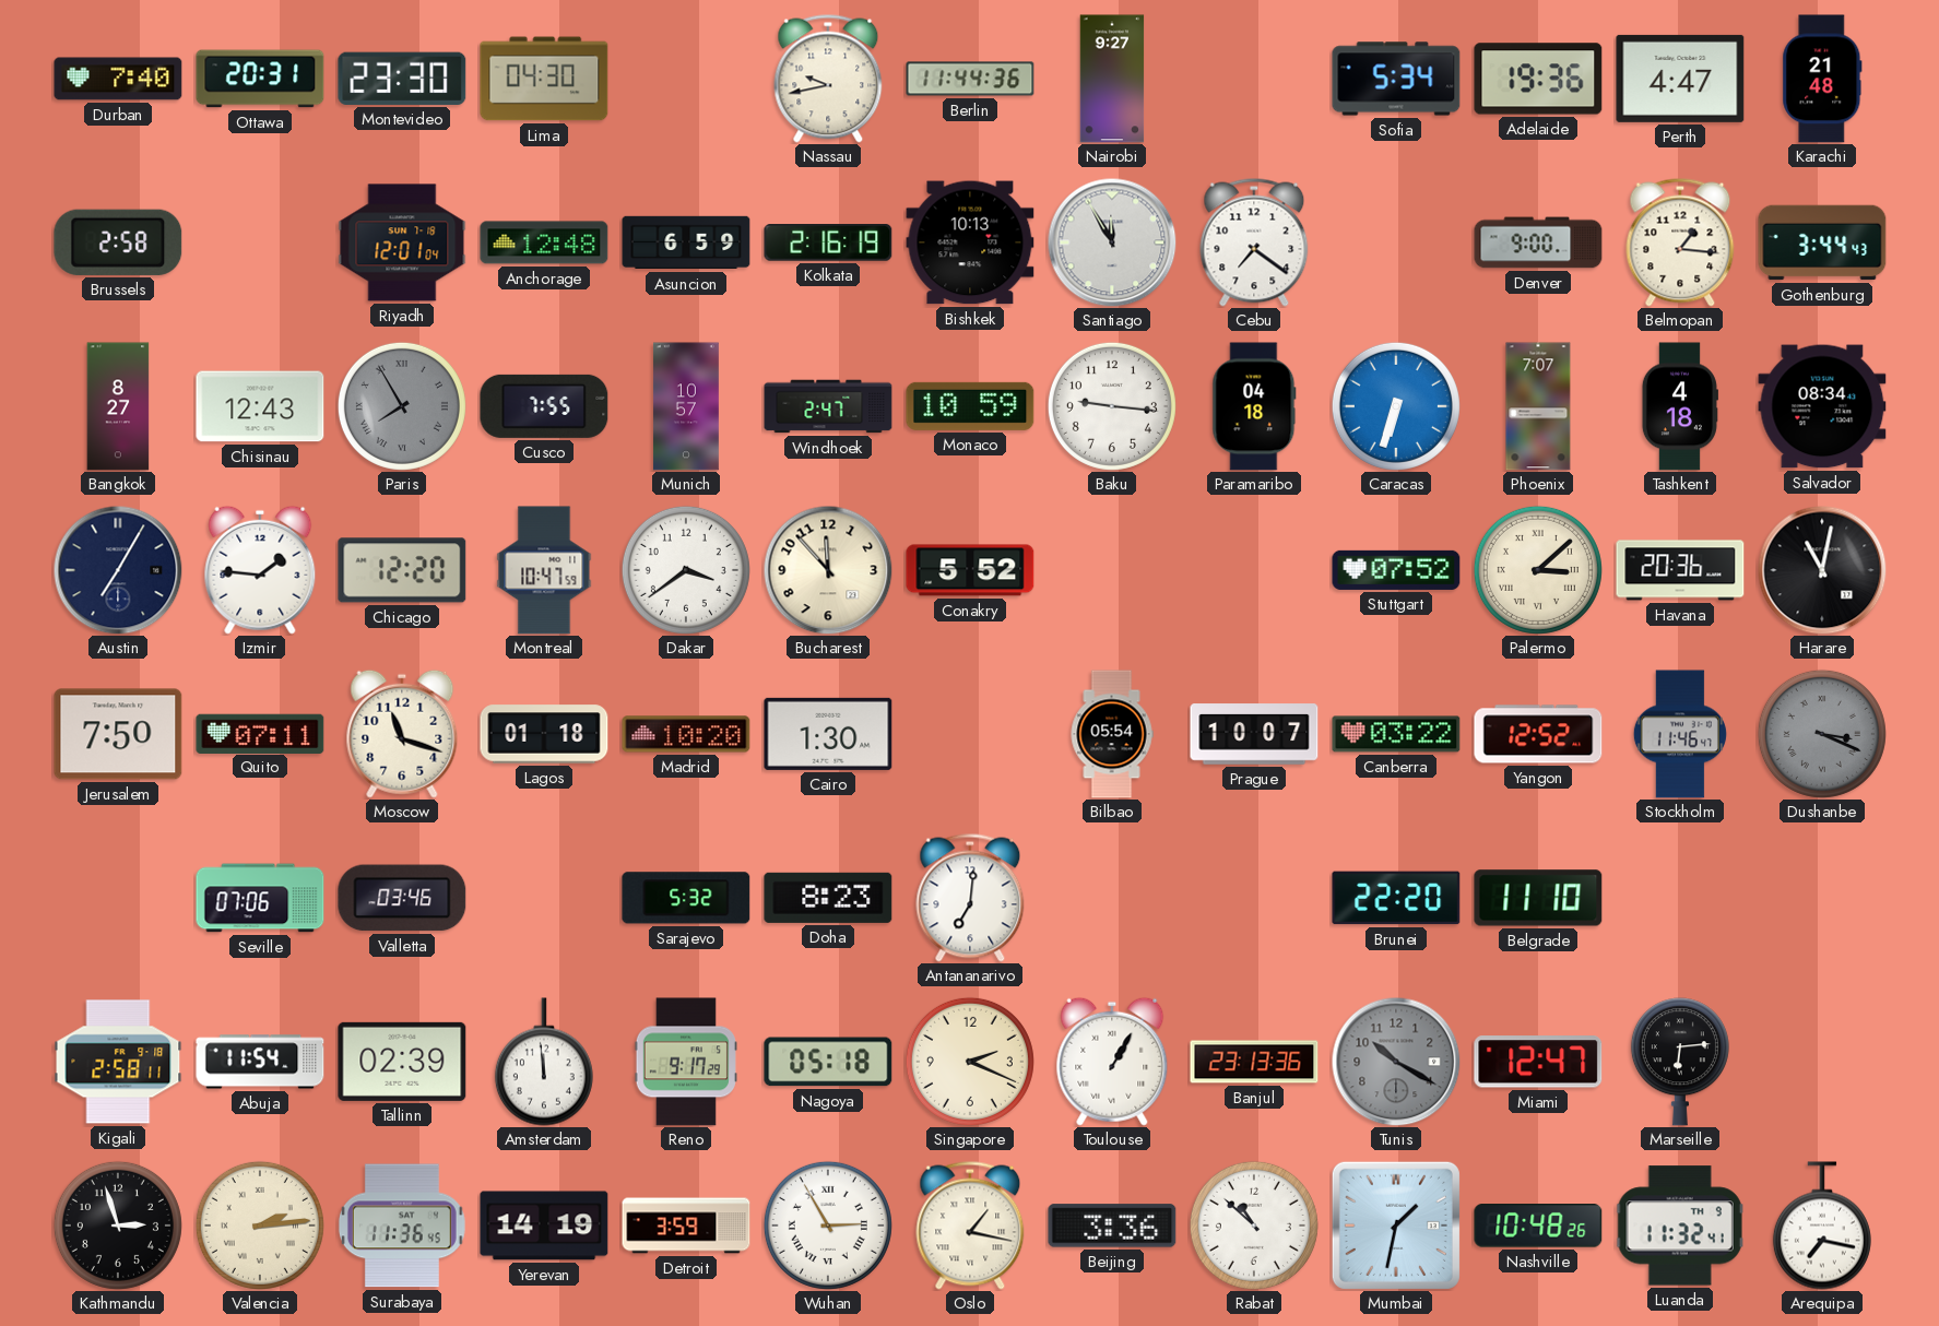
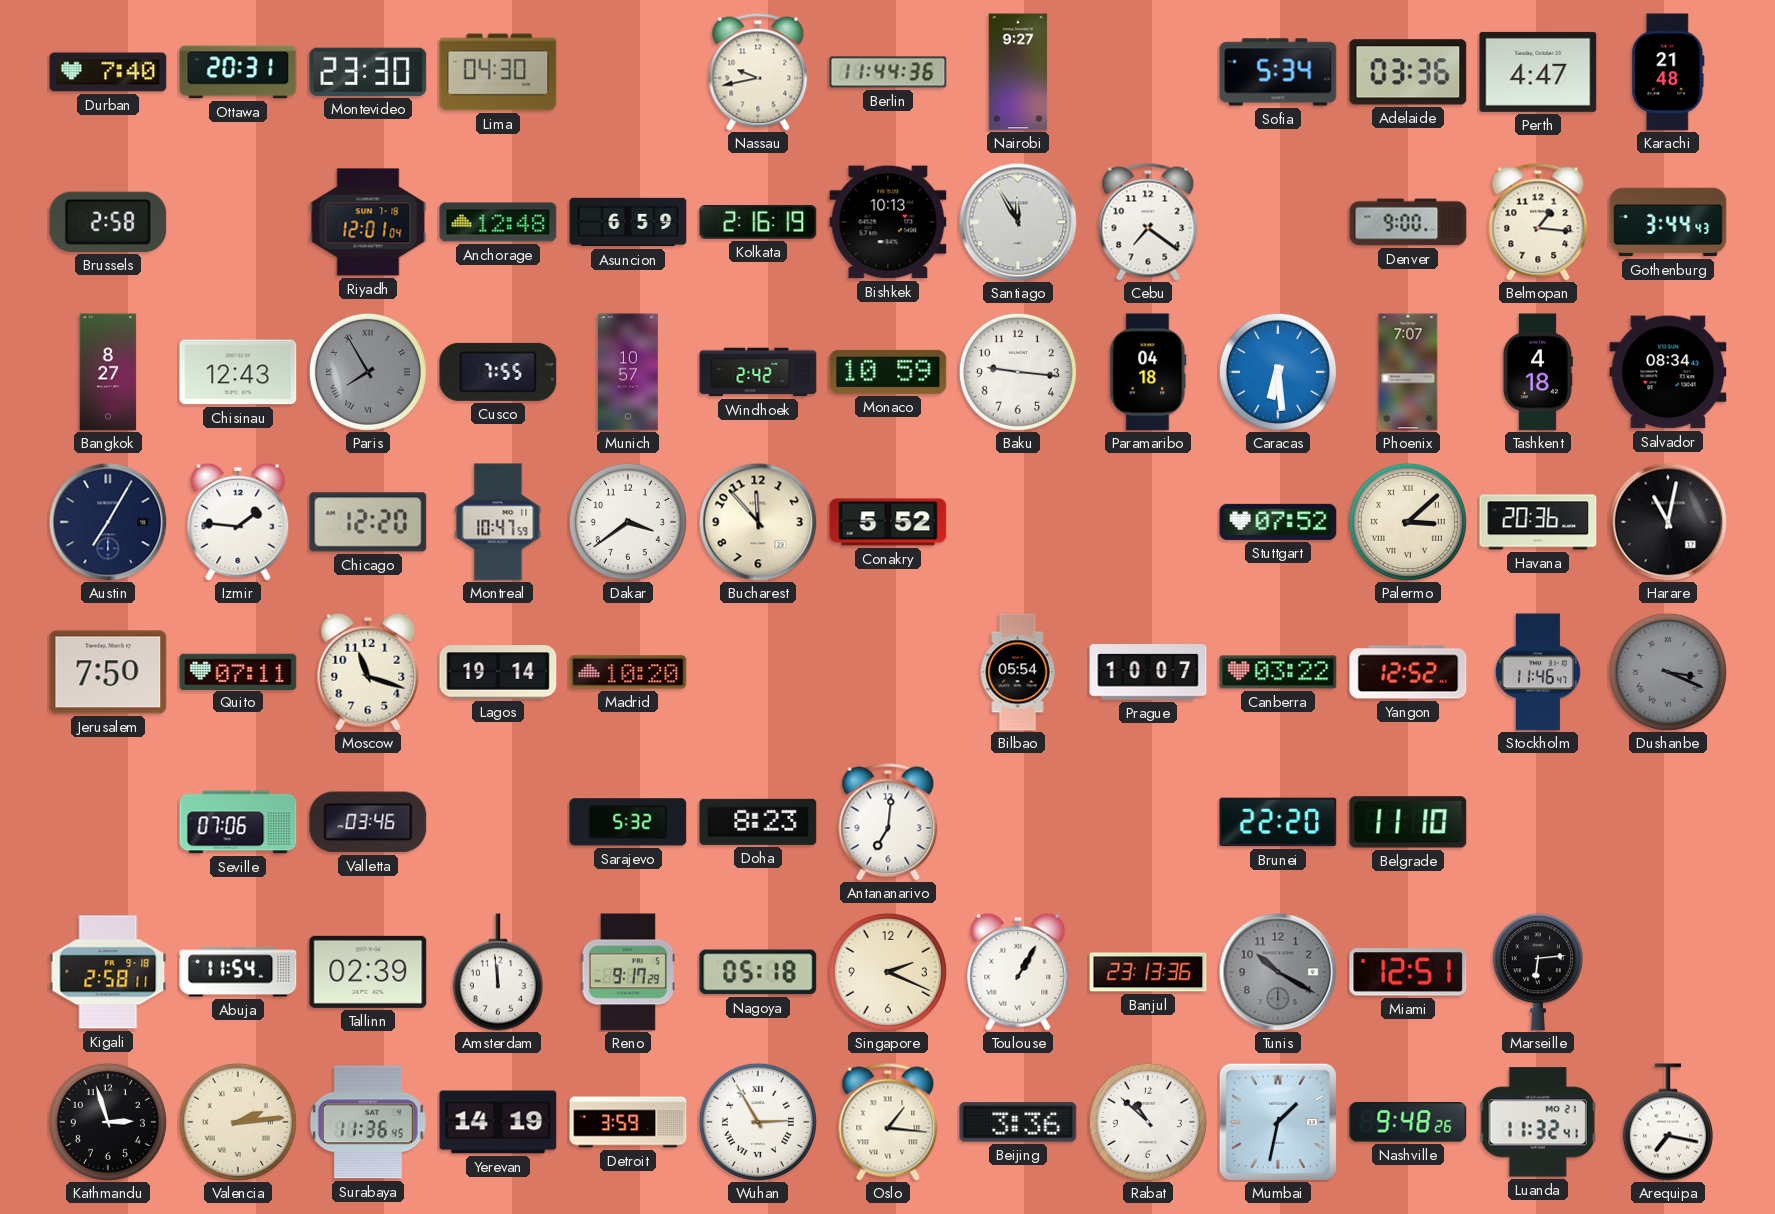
Adelaide: 19:36 -> 03:36
Windhoek: 2:47 -> 2:42
Caracas: 6:33 -> 6:29
Lagos: 01:18 -> 19:14
Cairo: 1:30 -> none
Miami: 12:47 -> 12:51
Oslo: 1:17 -> 1:16
Nashville: 10:48 -> 9:48
Luanda date: TH 9 -> MO 21
